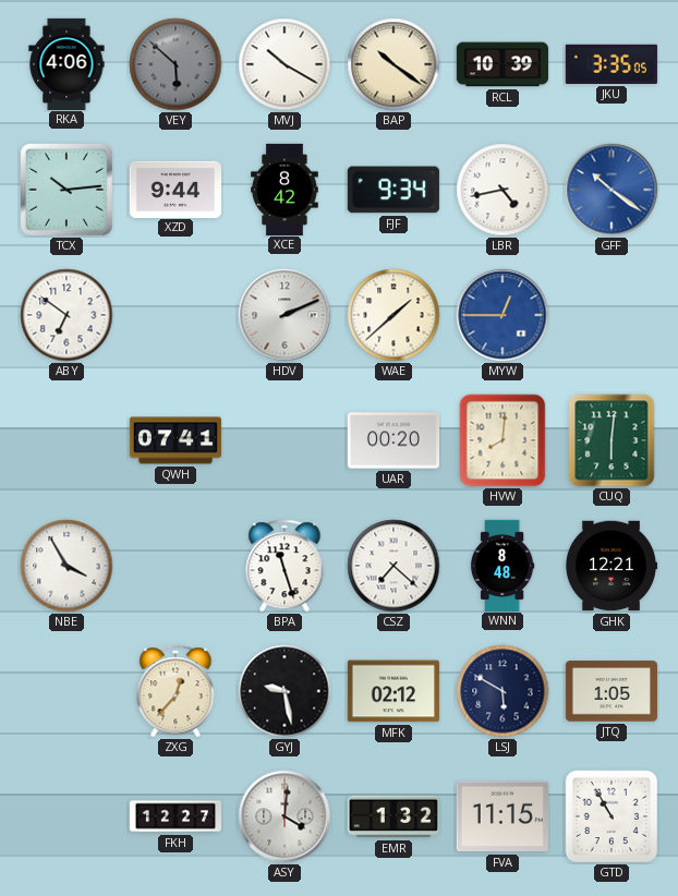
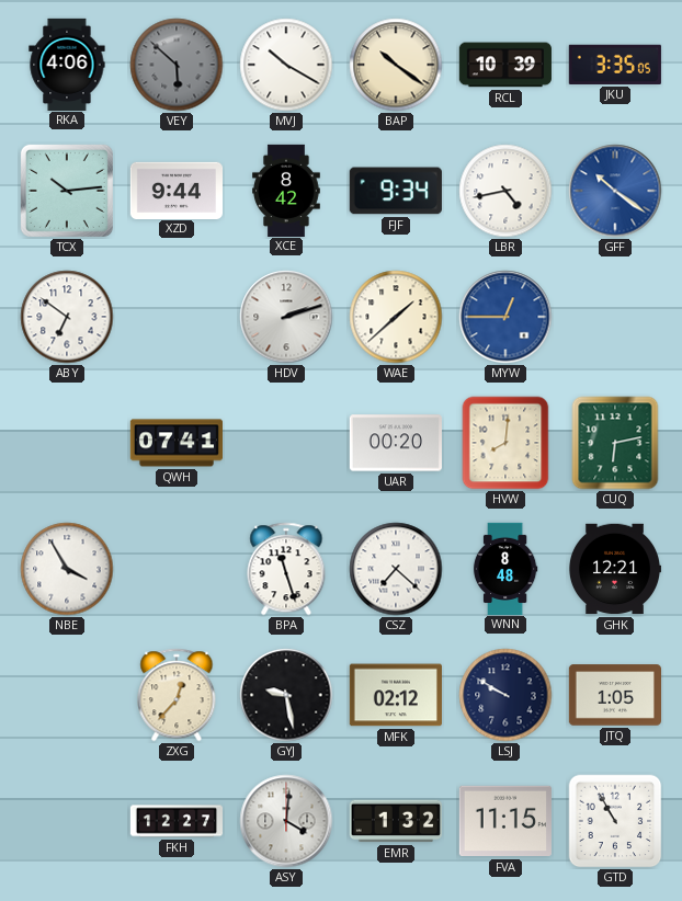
HDV: 2:11 -> 2:12
CUQ: 6:01 -> 6:13
LSJ: 5:50 -> 9:50
